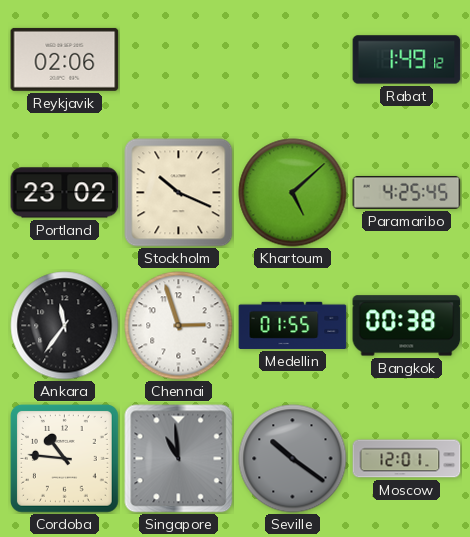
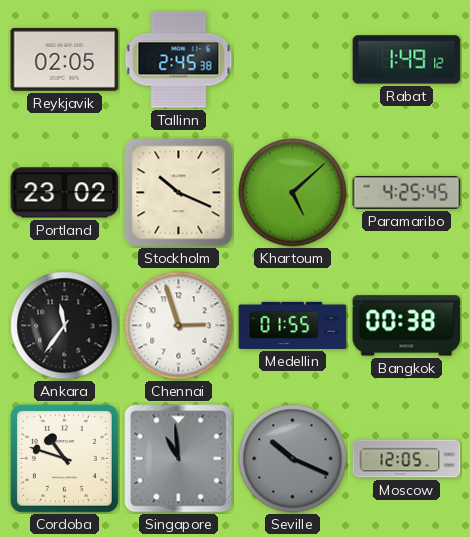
Reykjavik: 02:06 -> 02:05
Tallinn: none -> 2:45
Cordoba: 10:46 -> 10:48
Seville: 10:21 -> 10:19
Moscow: 12:01 -> 12:05
